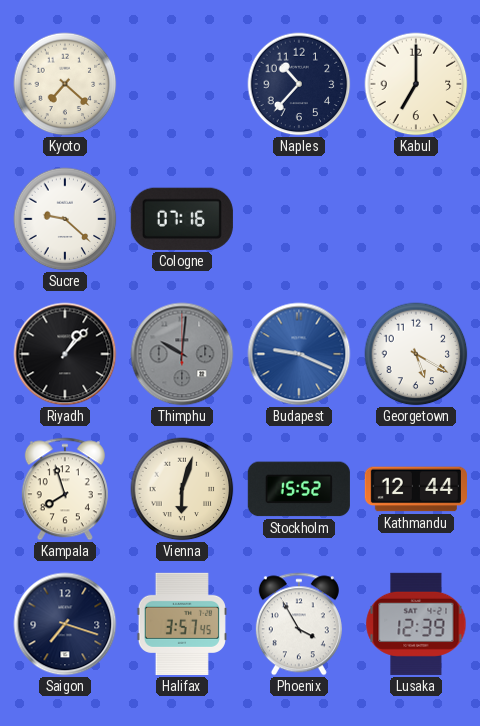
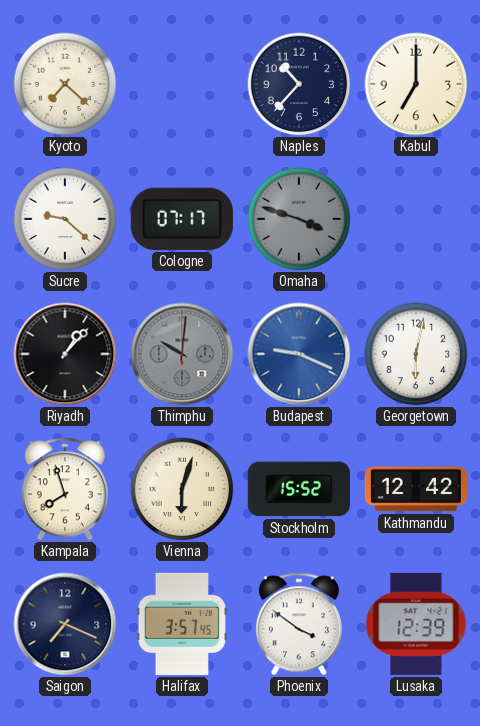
Cologne: 07:16 -> 07:17
Omaha: none -> 3:48
Georgetown: 5:20 -> 6:02
Kathmandu: 12:44 -> 12:42
Saigon: 7:18 -> 7:19
Phoenix: 3:55 -> 3:51
